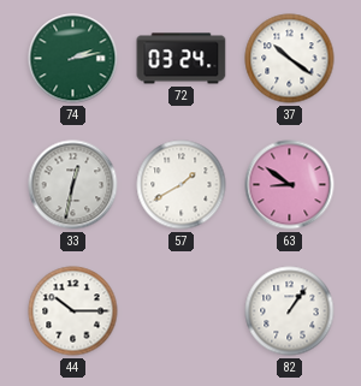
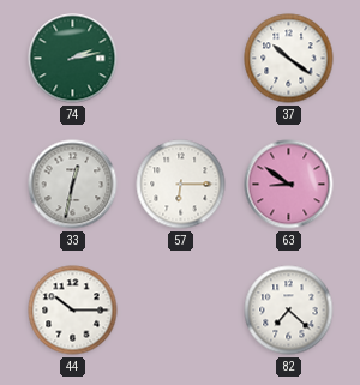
72: 03:24 -> none
57: 1:40 -> 6:15
82: 1:06 -> 7:22
